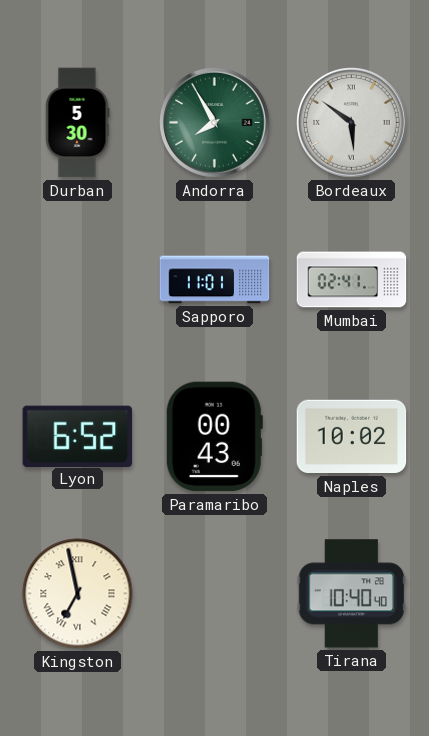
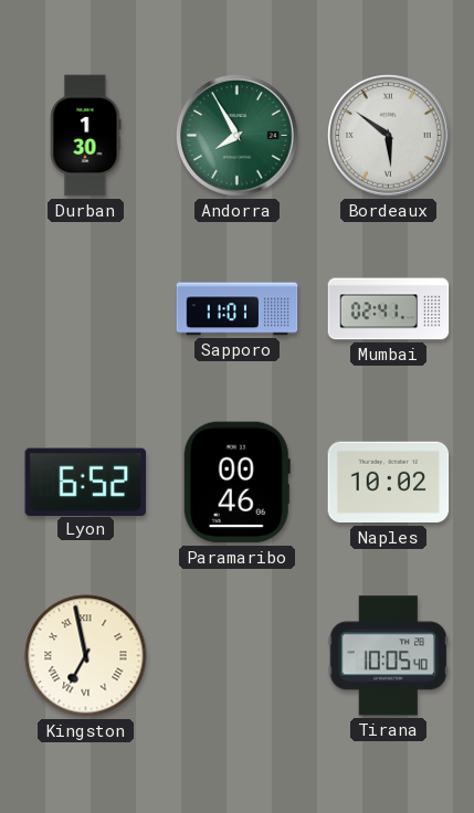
Durban: 5:30 -> 1:30
Paramaribo: 00:43 -> 00:46
Tirana: 10:40 -> 10:05
